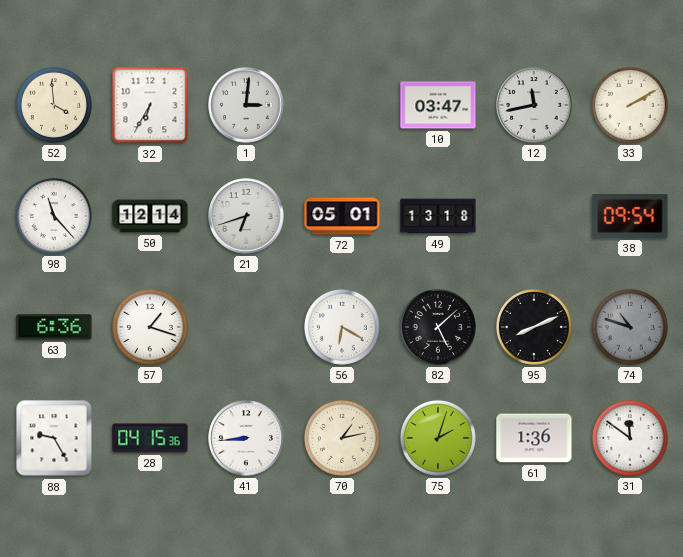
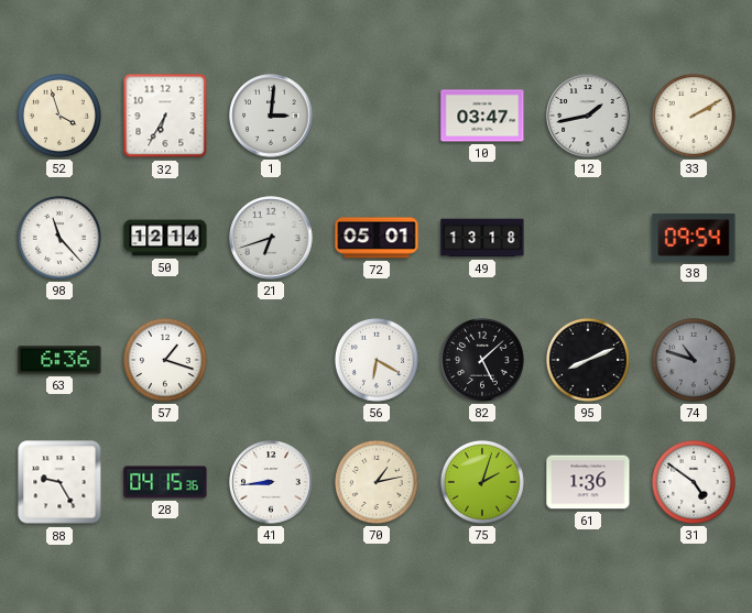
52: 3:59 -> 3:57
12: 11:43 -> 1:43
31: 11:51 -> 4:51
